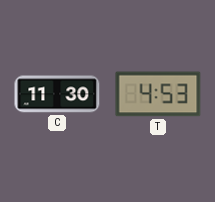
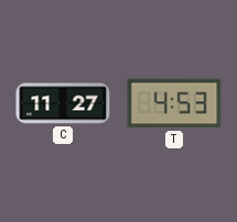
C: 11:30 -> 11:27
